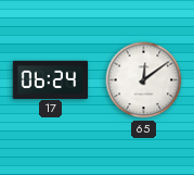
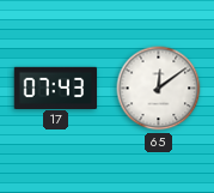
17: 06:24 -> 07:43
